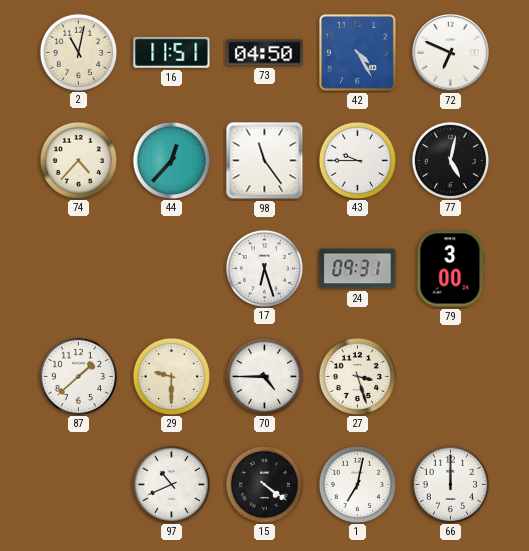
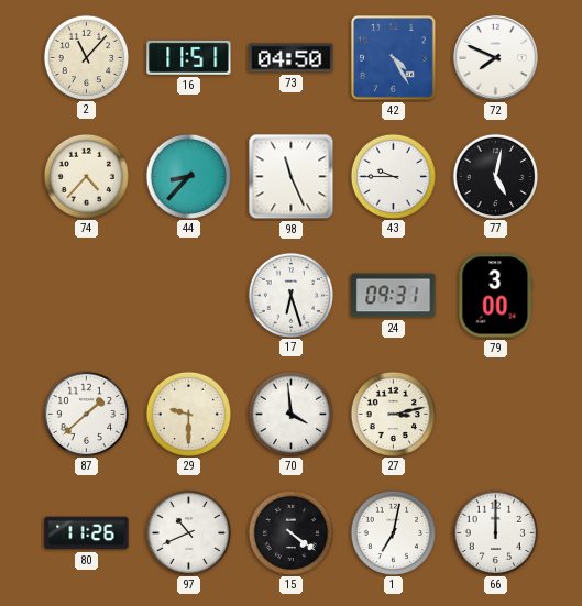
2: 11:02 -> 11:07
72: 6:49 -> 7:49
44: 12:37 -> 8:37
98: 11:24 -> 11:26
70: 4:45 -> 3:59
27: 3:27 -> 3:13
80: none -> 11:26
